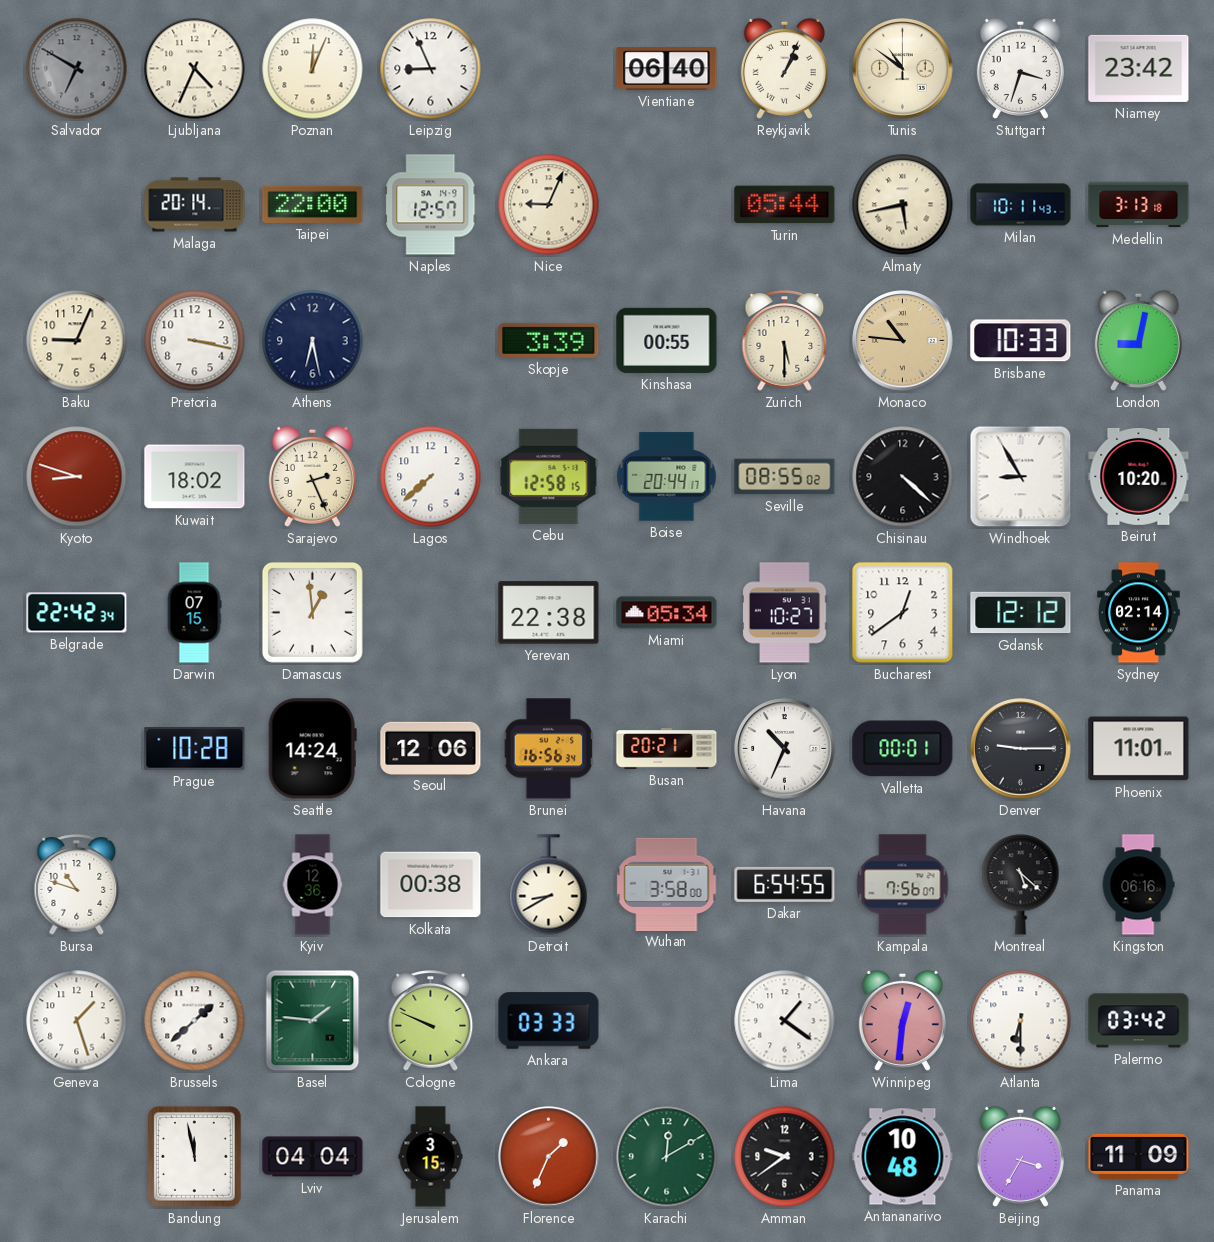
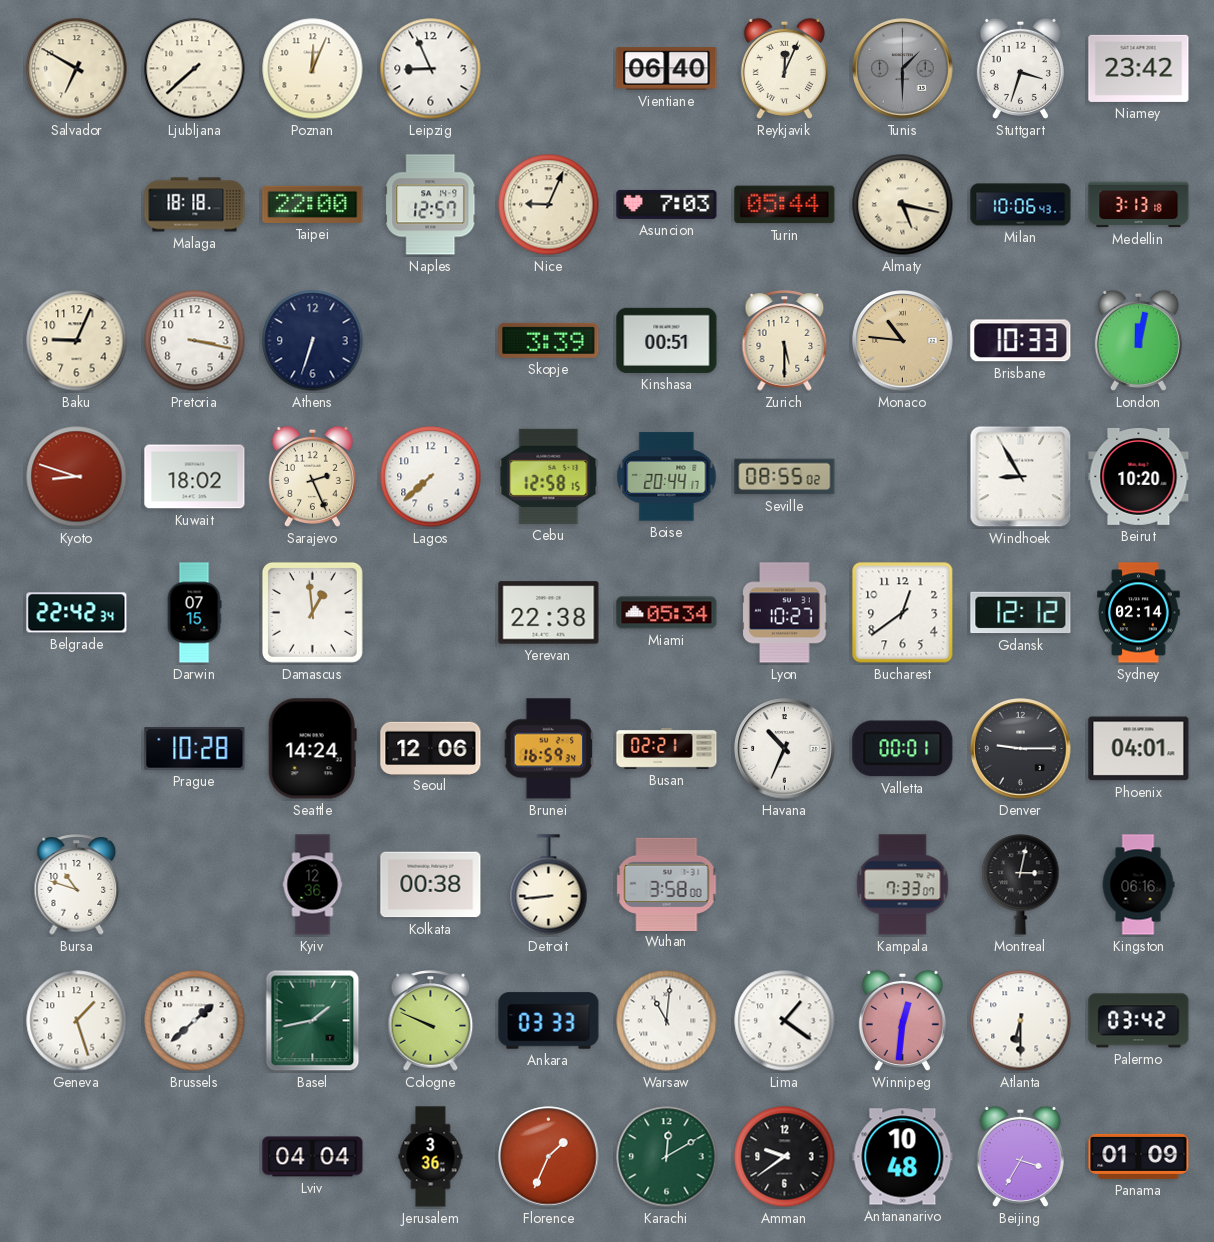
Salvador dial: grey -> cream
Ljubljana: 4:34 -> 7:38
Reykjavik: 1:04 -> 12:04
Tunis: 10:51 -> 1:30
Tunis dial: cream -> grey
Malaga: 20:14 -> 18:18
Asuncion: none -> 7:03
Almaty: 5:43 -> 5:17
Milan: 10:11 -> 10:06
Athens: 6:28 -> 6:33
Kinshasa: 00:55 -> 00:51
London: 9:02 -> 12:02
Chisinau: 4:22 -> none
Brunei: 16:56 -> 16:59
Busan: 20:21 -> 02:21
Phoenix: 11:01 -> 04:01
Detroit: 8:40 -> 8:44
Dakar: 6:54 -> none
Kampala: 7:56 -> 7:33
Montreal: 5:22 -> 3:02
Basel: 1:46 -> 1:43
Warsaw: none -> 11:01
Bandung: 11:58 -> none
Jerusalem: 3:15 -> 3:36
Panama: 11:09 -> 01:09
